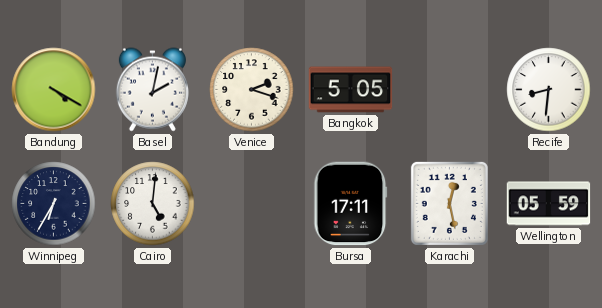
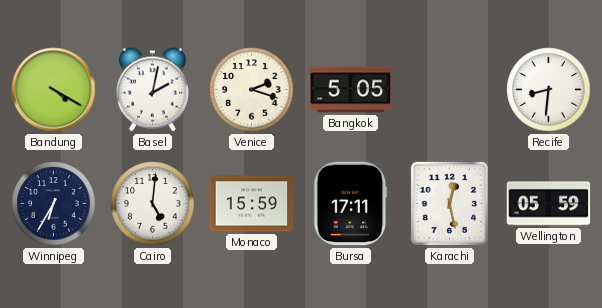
Monaco: none -> 15:59
